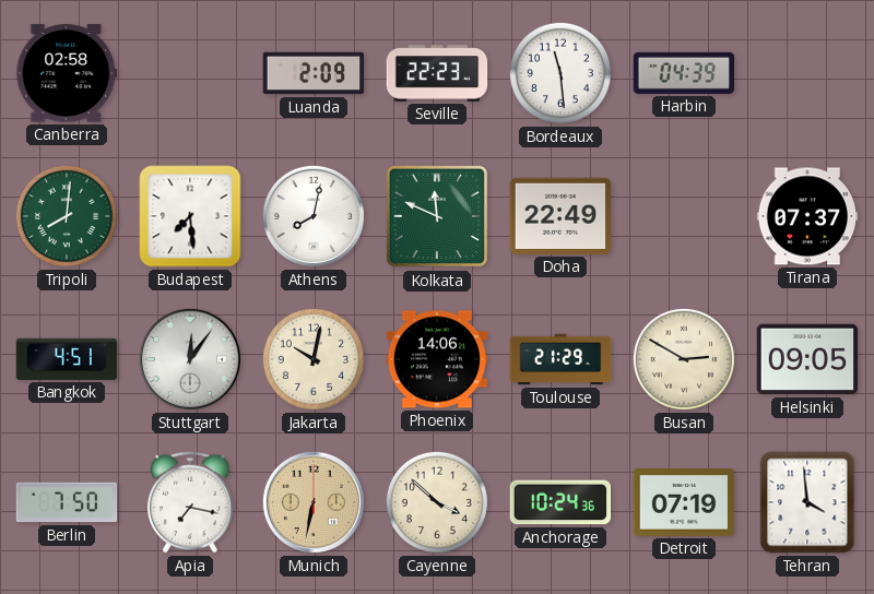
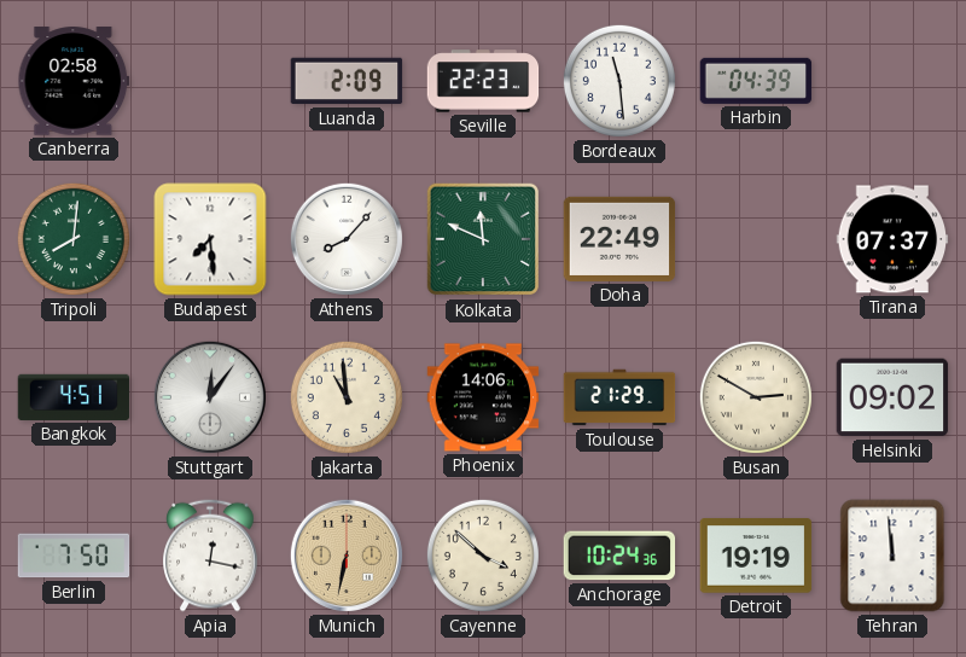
Athens: 8:02 -> 8:07
Jakarta: 10:02 -> 10:59
Helsinki: 09:05 -> 09:02
Apia: 7:17 -> 12:17
Detroit: 07:19 -> 19:19
Tehran: 3:59 -> 11:59
